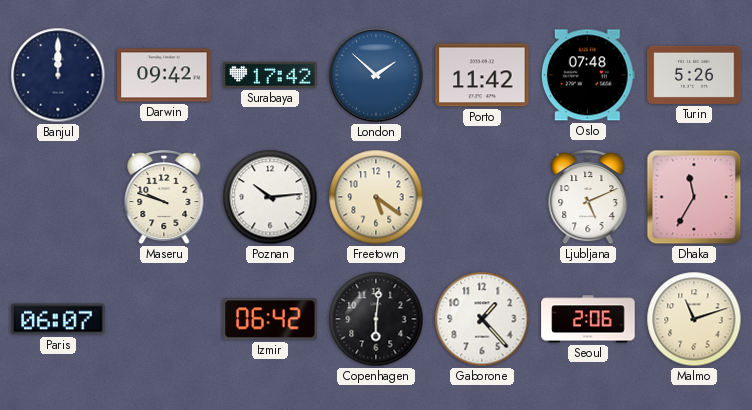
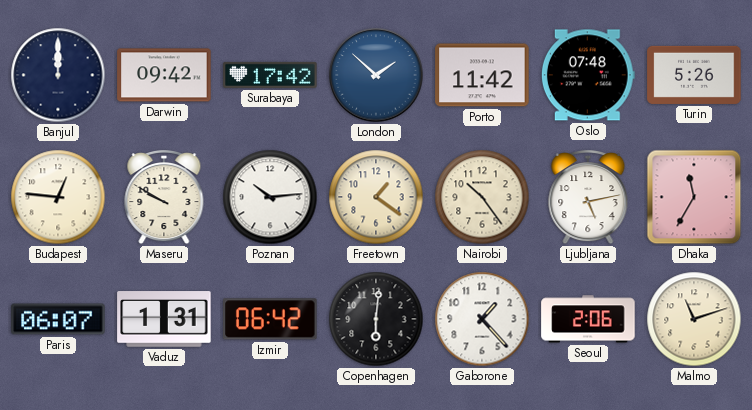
Budapest: none -> 12:46
Maseru: 9:48 -> 9:50
Freetown: 5:21 -> 1:21
Nairobi: none -> 10:24
Ljubljana: 5:11 -> 5:13
Vaduz: none -> 1:31
